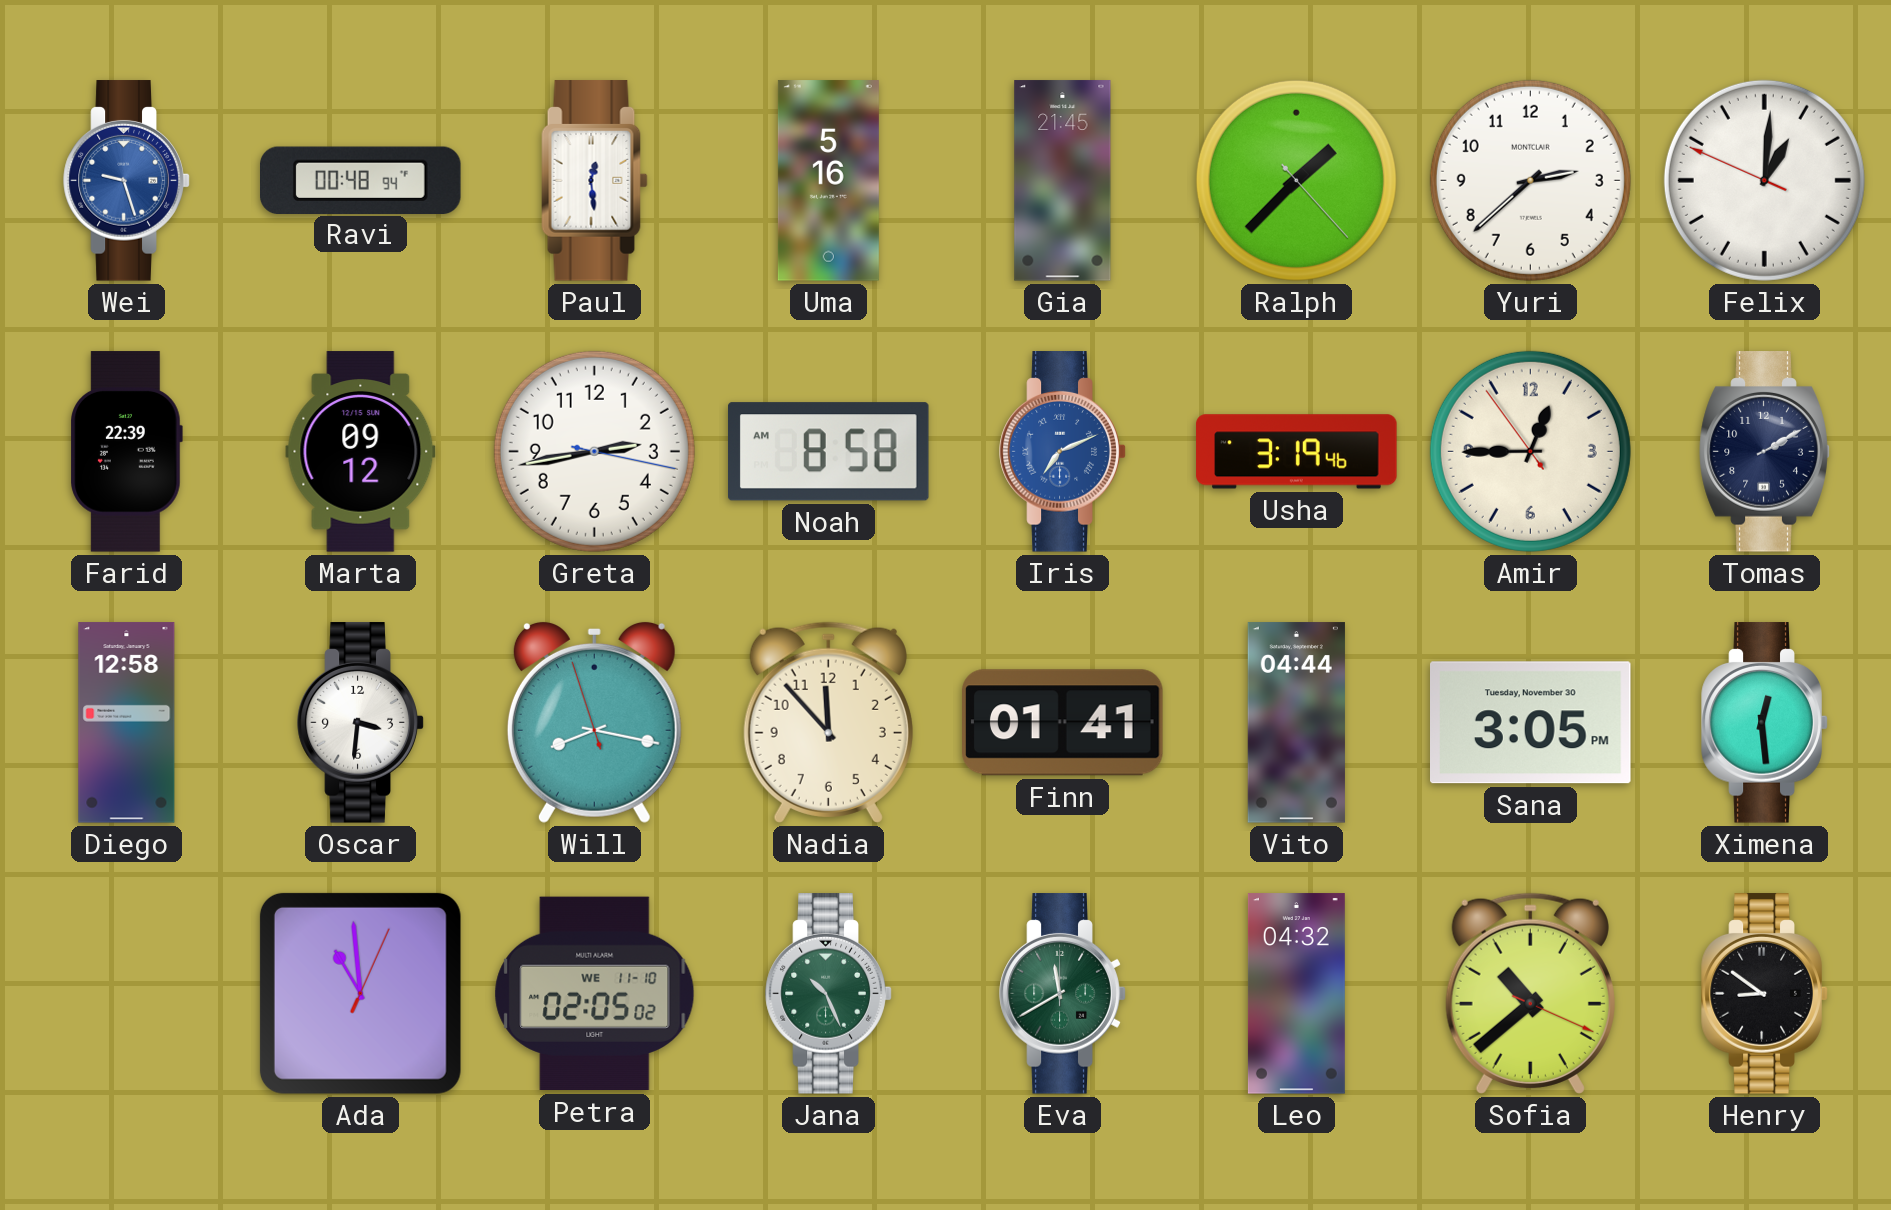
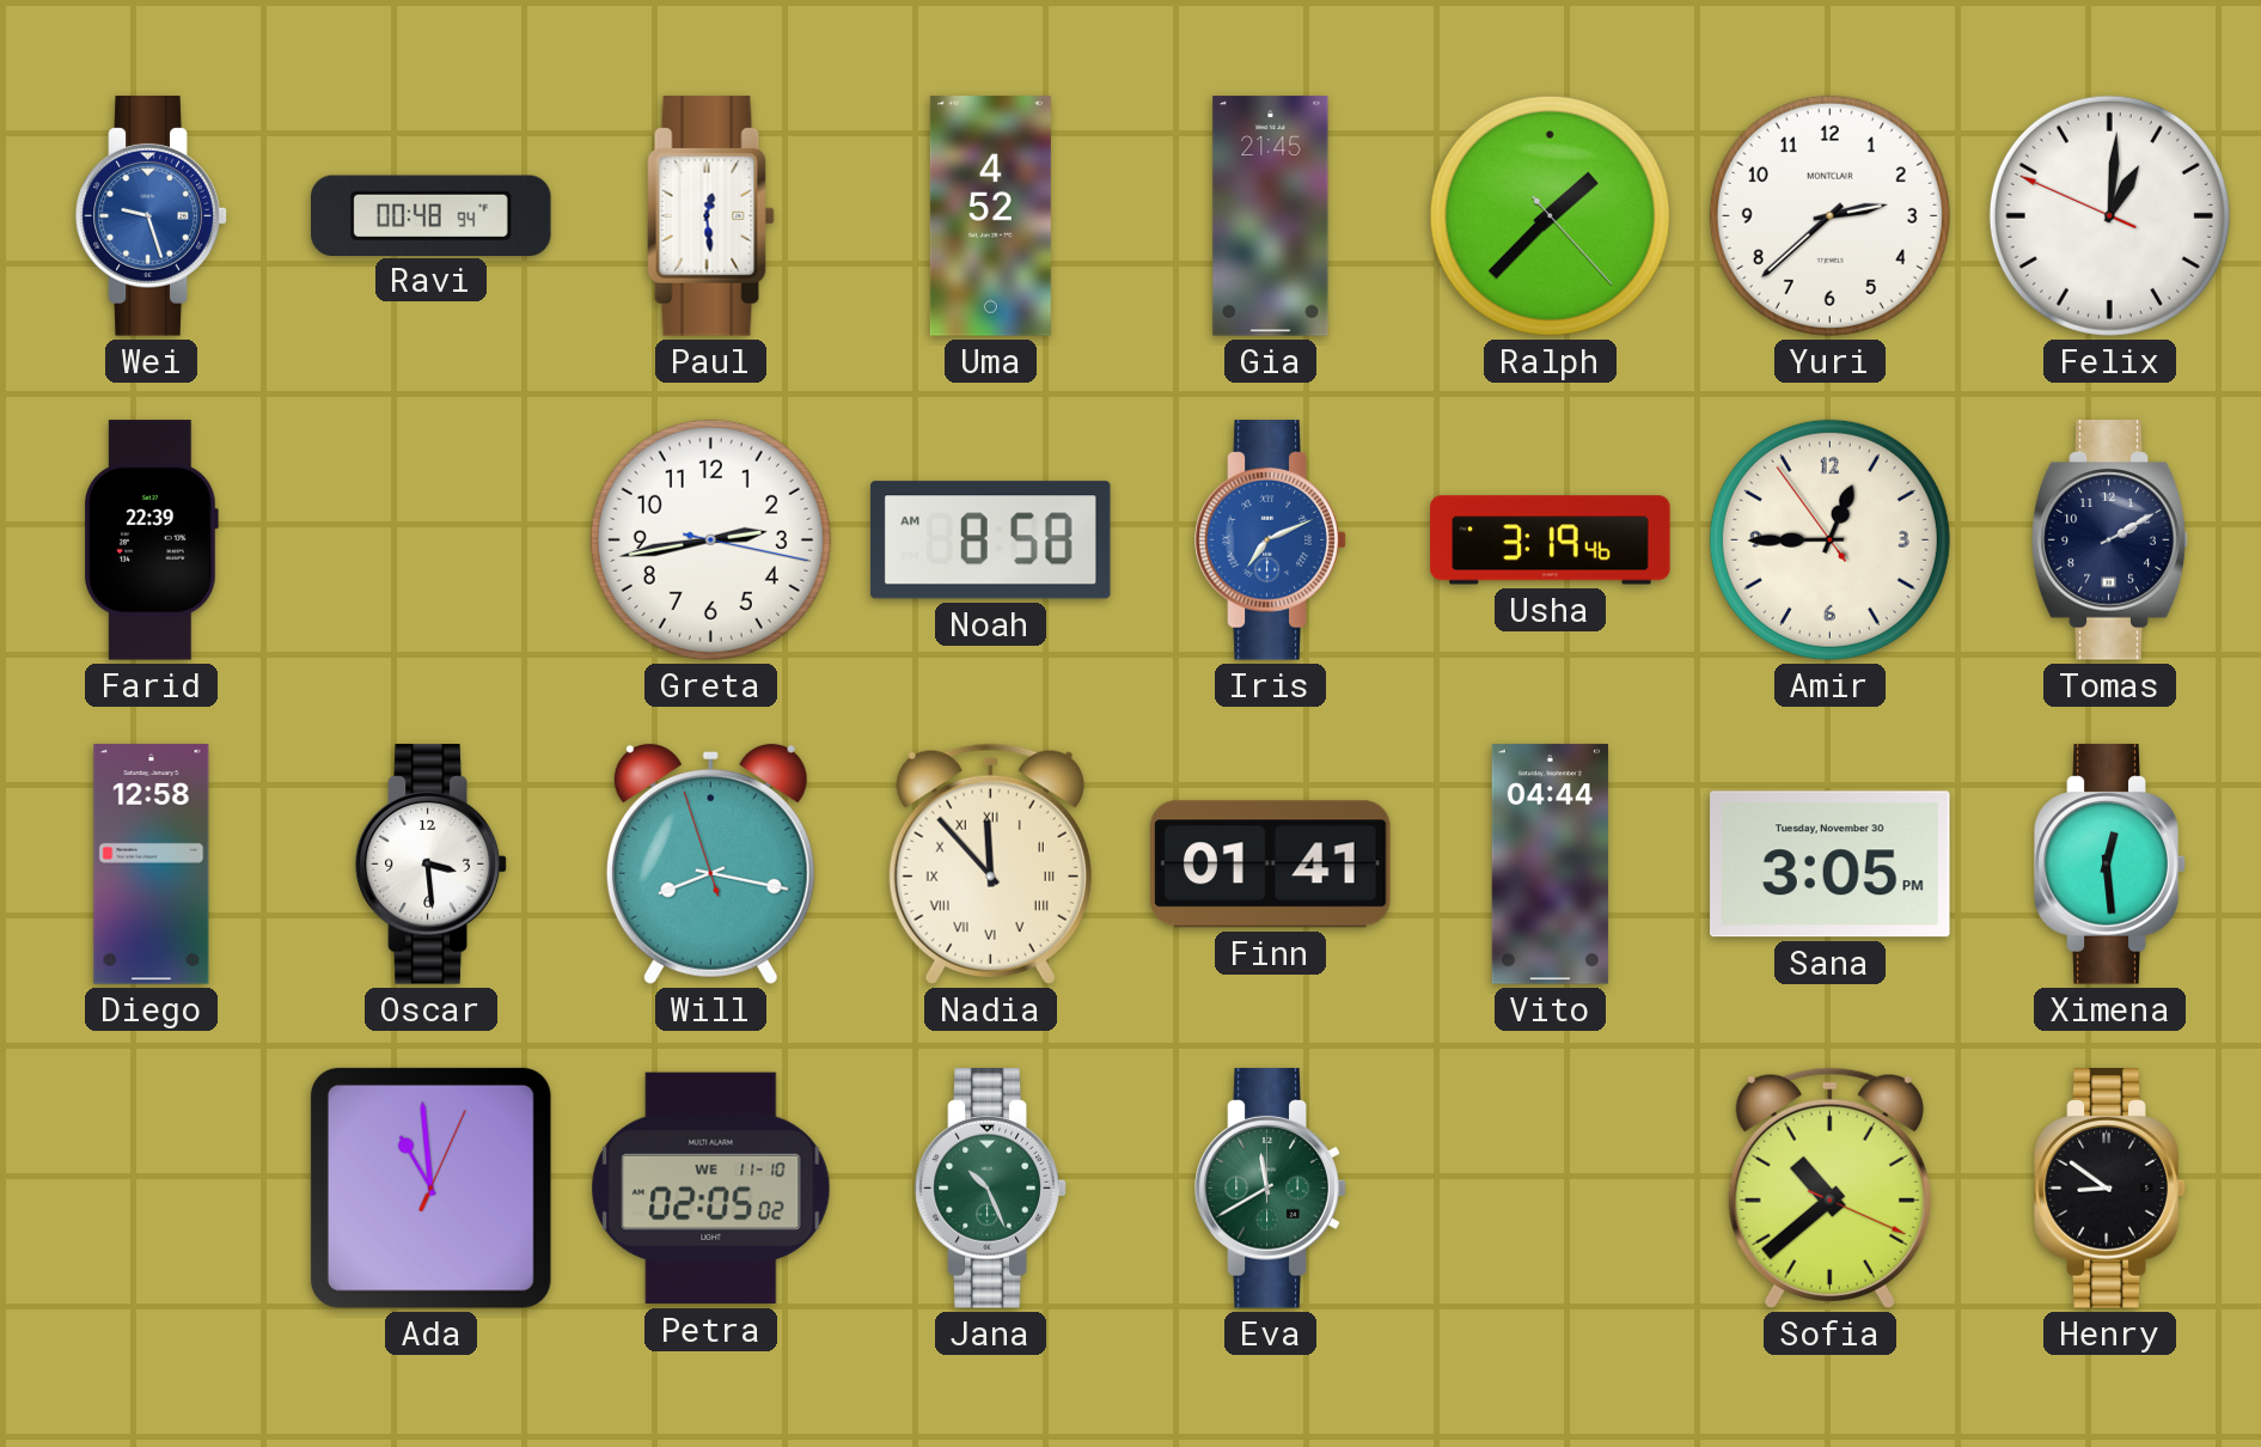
Uma: 5:16 -> 4:52
Marta: 09:12 -> none
Oscar: 3:31 -> 3:29
Nadia numerals: Arabic -> Roman
Leo: 04:32 -> none
